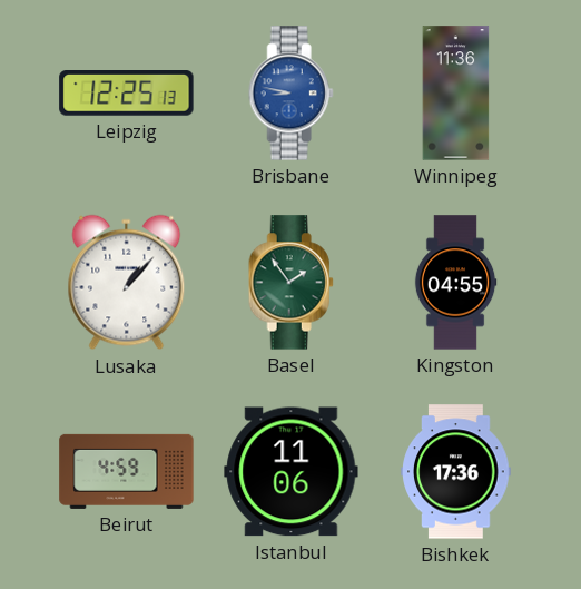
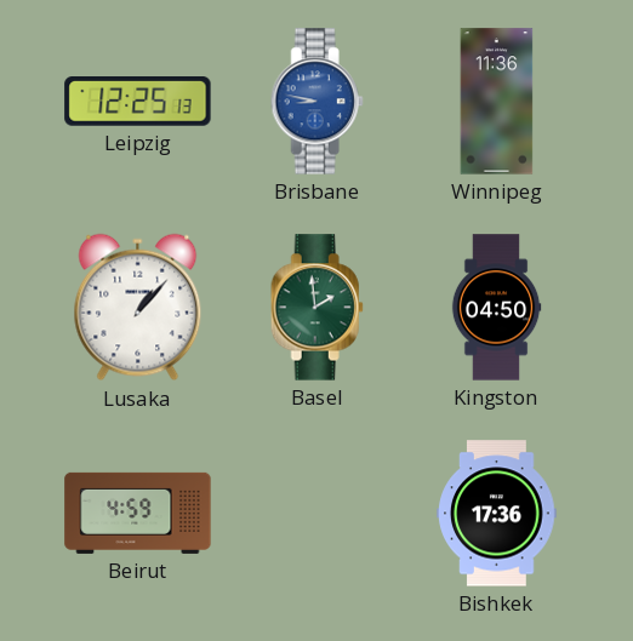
Basel: 1:54 -> 1:59
Kingston: 04:55 -> 04:50
Istanbul: 11:06 -> none
